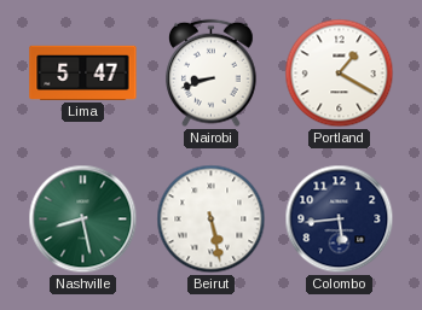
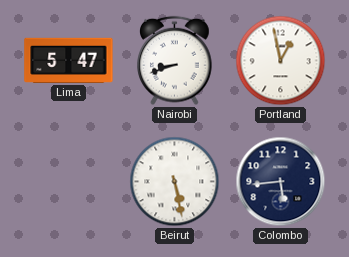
Portland: 1:20 -> 12:58
Nashville: 8:28 -> none
